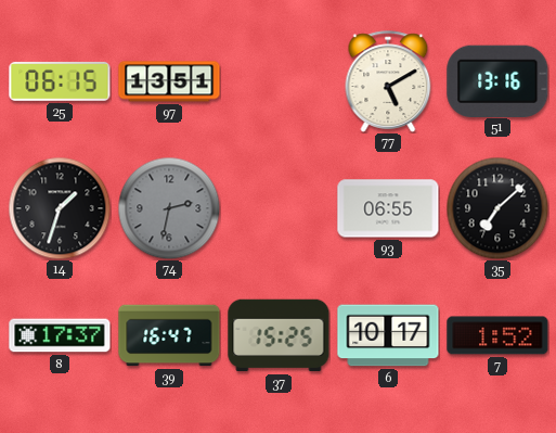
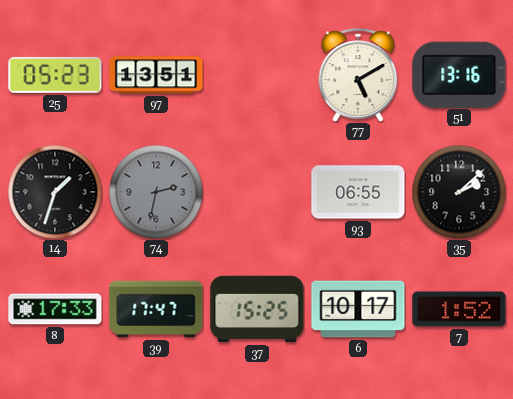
25: 06:15 -> 05:23
35: 7:08 -> 2:08
8: 17:37 -> 17:33
39: 16:47 -> 17:47
